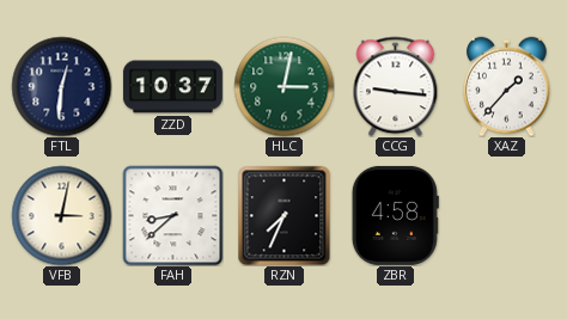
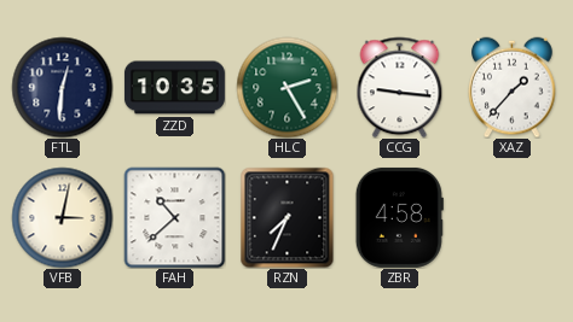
ZZD: 10:37 -> 10:35
HLC: 3:02 -> 2:25
FAH: 8:38 -> 10:38
